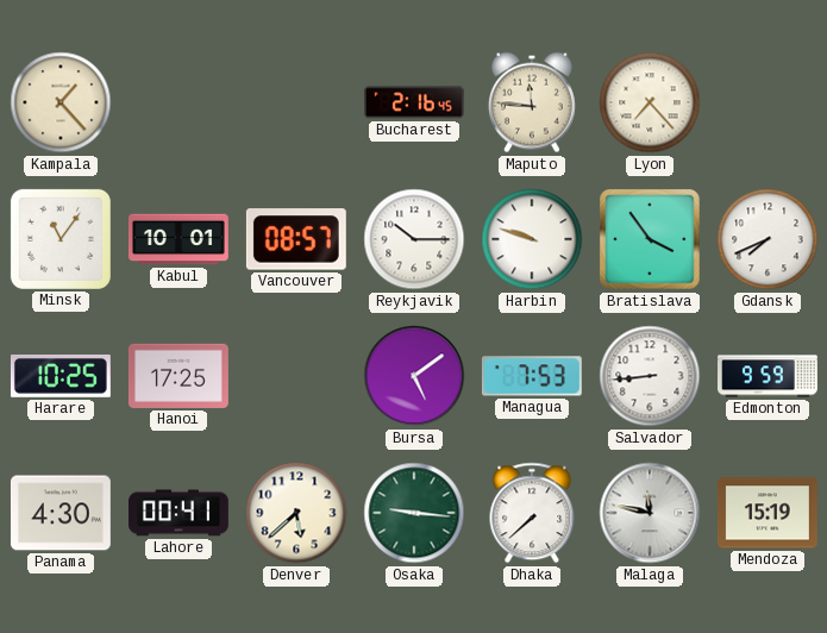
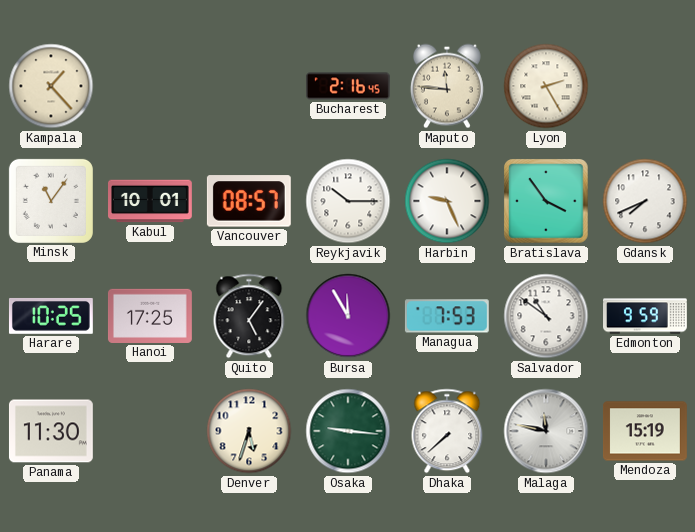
Lyon: 7:23 -> 2:25
Harbin: 9:48 -> 9:26
Quito: none -> 5:06
Bursa: 5:09 -> 11:55
Salvador: 8:44 -> 10:51
Panama: 4:30 -> 11:30
Lahore: 00:41 -> none
Denver: 5:38 -> 5:33
